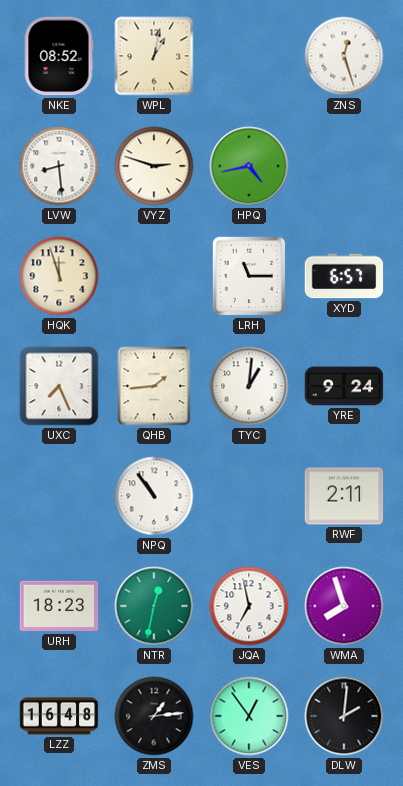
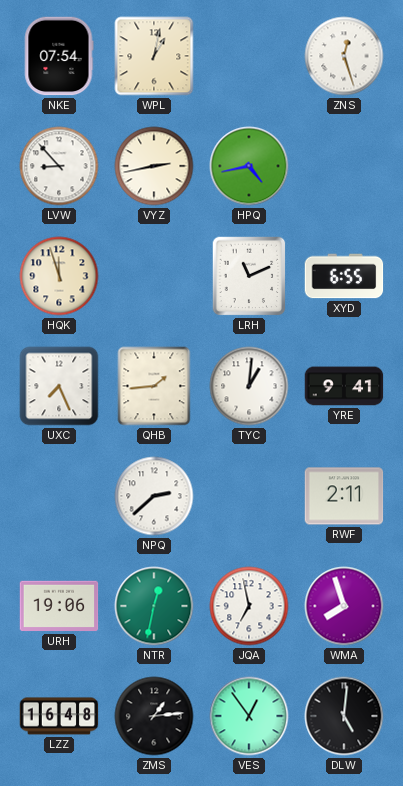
NKE: 08:52 -> 07:54
LVW: 8:29 -> 8:53
VYZ: 2:48 -> 2:43
LRH: 11:15 -> 11:11
XYD: 6:57 -> 6:55
YRE: 9:24 -> 9:41
NPQ: 10:54 -> 2:38
URH: 18:23 -> 19:06
DLW: 2:01 -> 5:01
